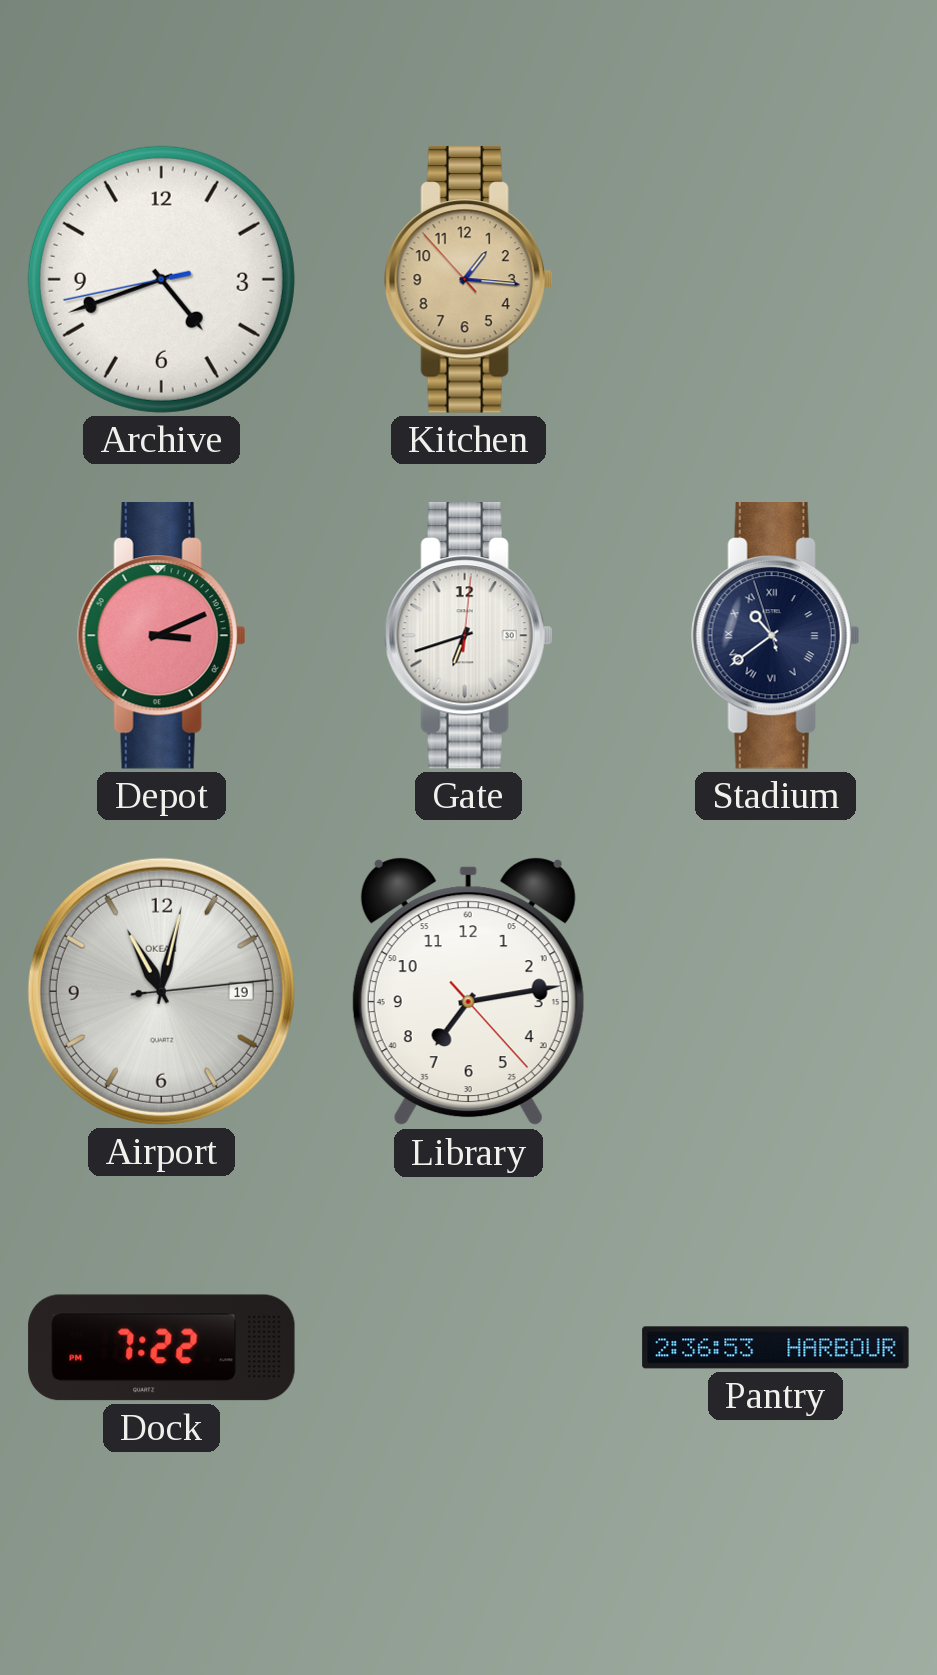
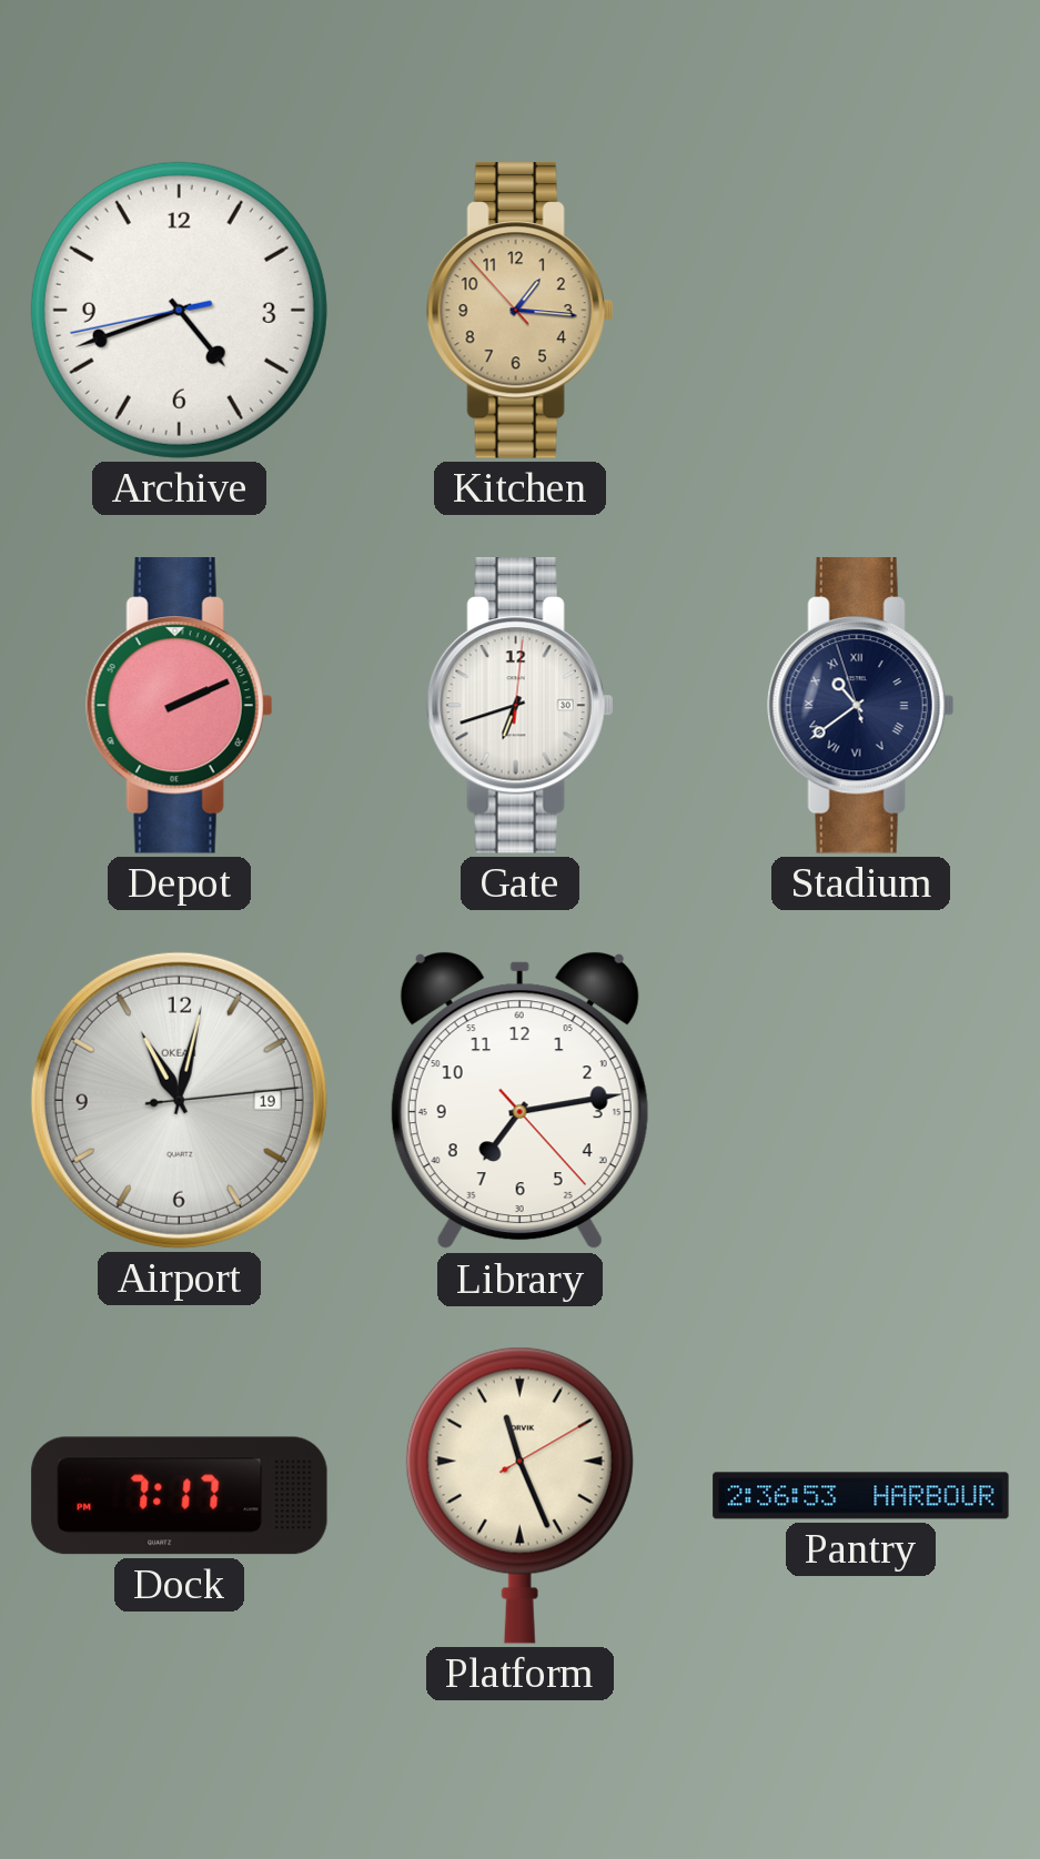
Depot: 3:11 -> 2:11
Dock: 7:22 -> 7:17
Platform: none -> 11:26
